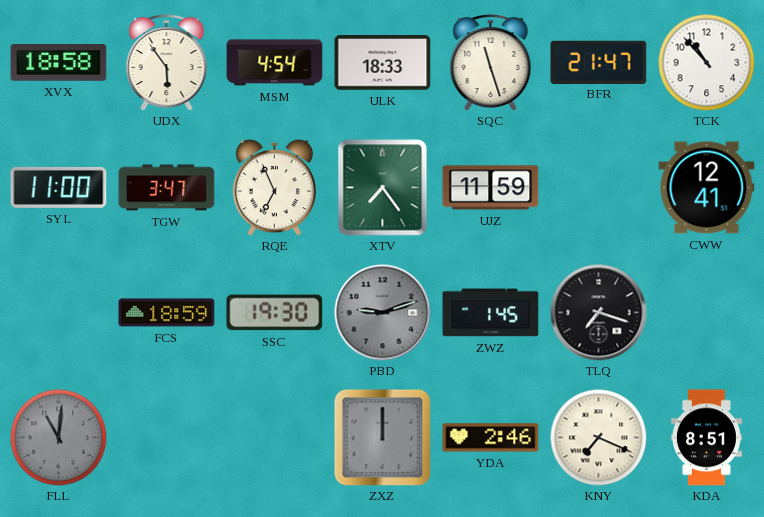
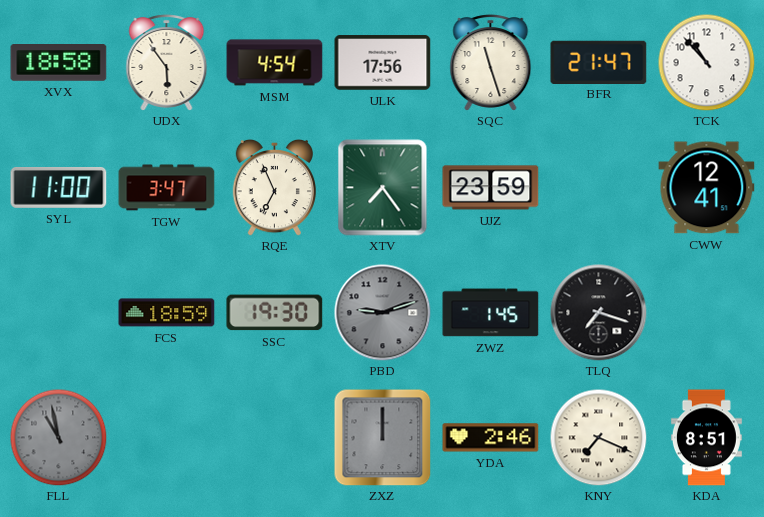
ULK: 18:33 -> 17:56
UJZ: 11:59 -> 23:59
FLL: 11:01 -> 10:58
